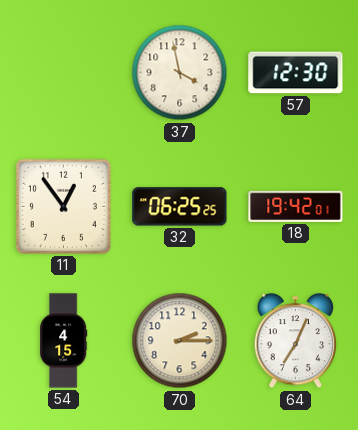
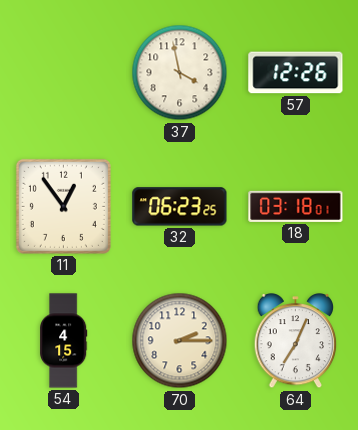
57: 12:30 -> 12:26
32: 06:25 -> 06:23
18: 19:42 -> 03:18
